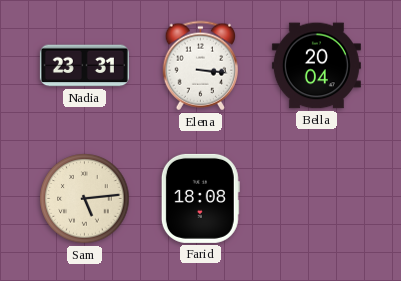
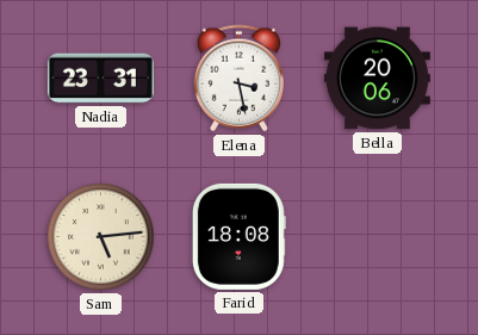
Elena: 3:16 -> 3:28
Bella: 20:04 -> 20:06
